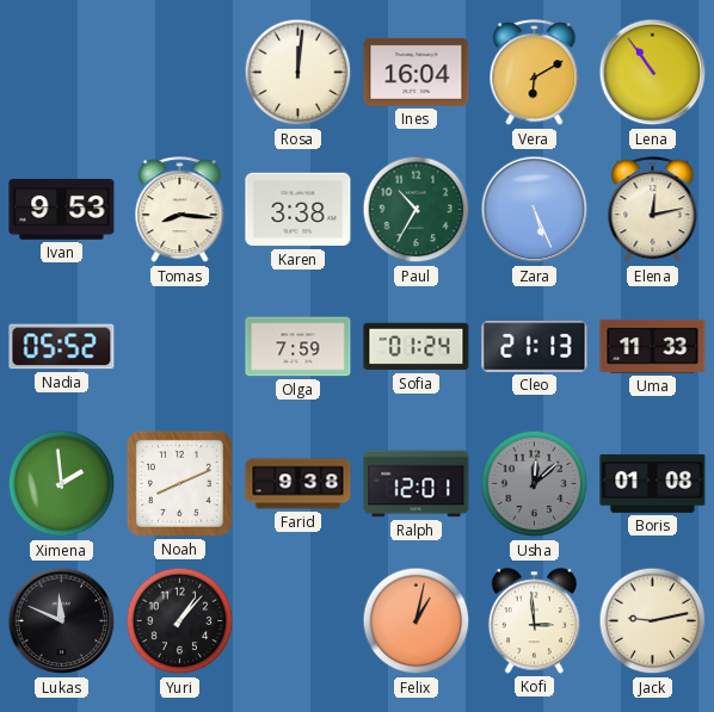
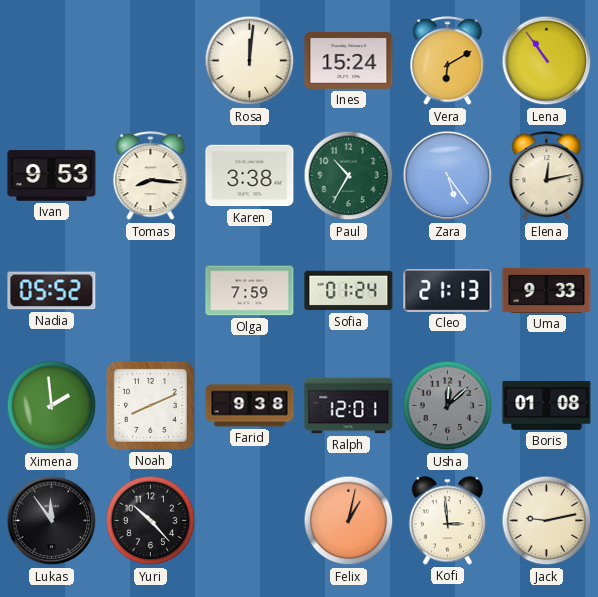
Ines: 16:04 -> 15:24
Zara: 5:26 -> 5:24
Uma: 11:33 -> 9:33
Lukas: 11:49 -> 11:54
Yuri: 1:07 -> 10:23
